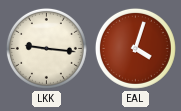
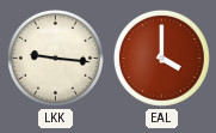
EAL: 4:03 -> 4:00
